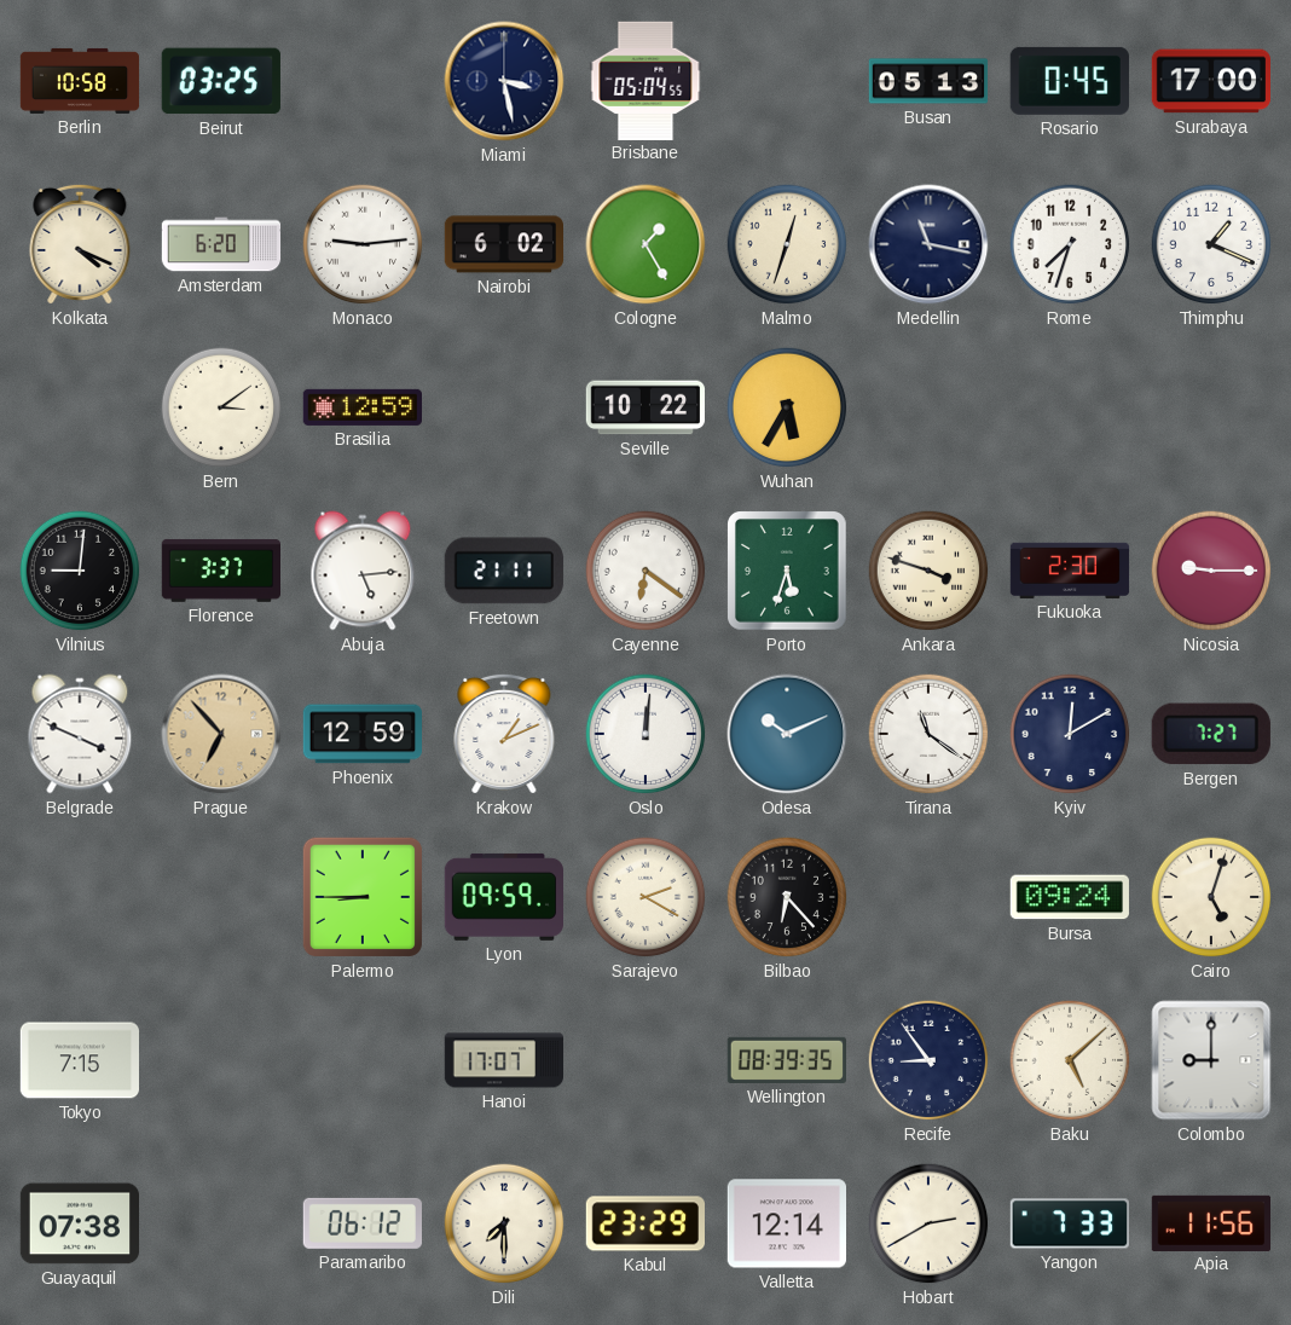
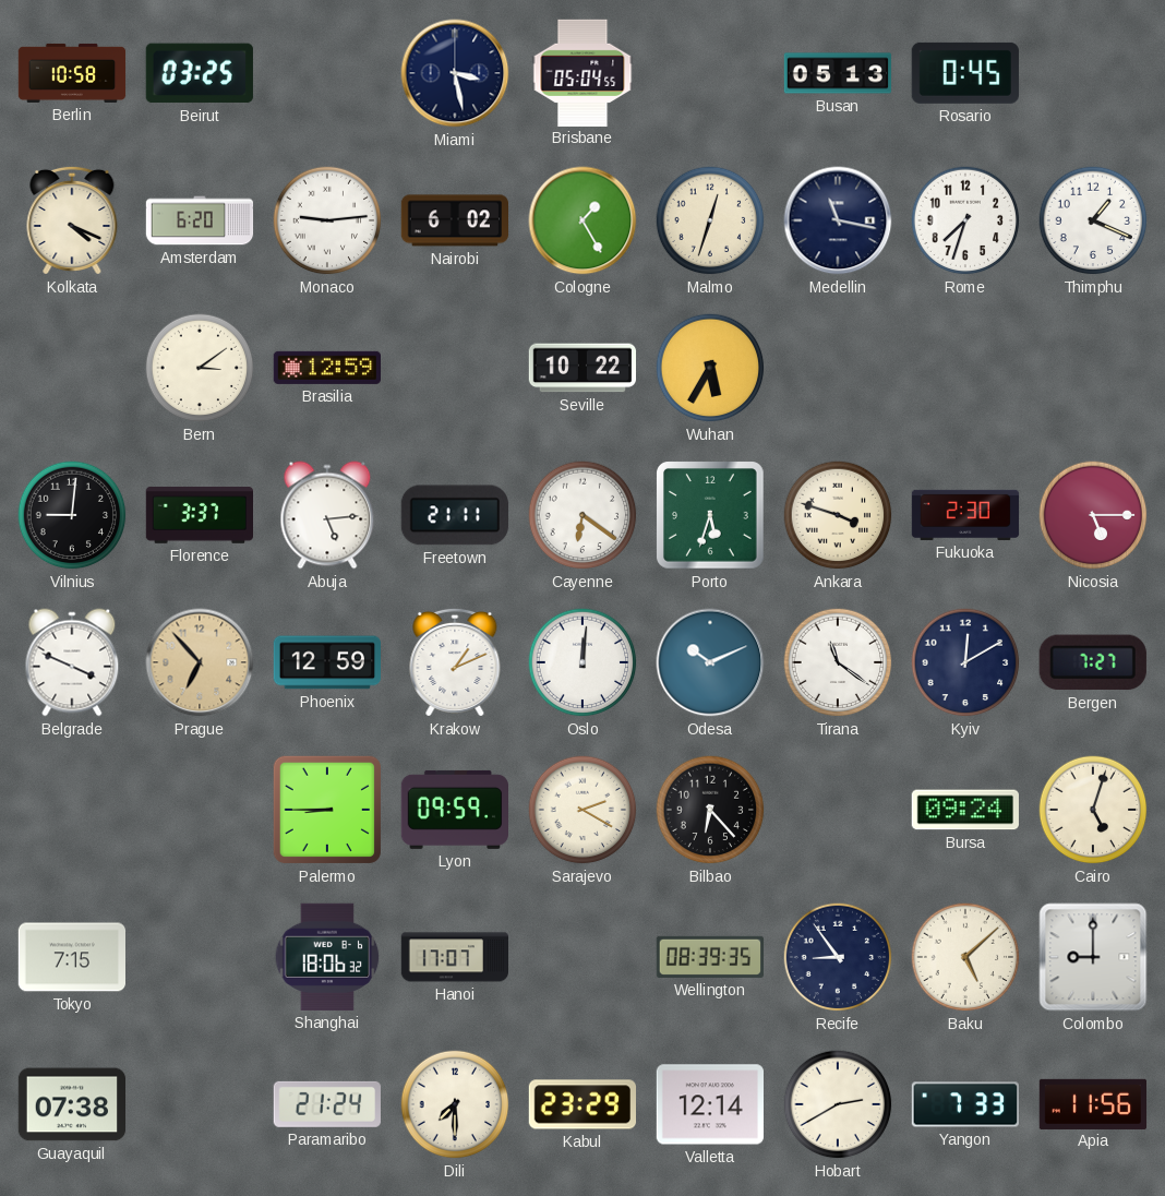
Surabaya: 17:00 -> none
Nicosia: 9:15 -> 5:15
Shanghai: none -> 18:06
Paramaribo: 06:12 -> 21:24
